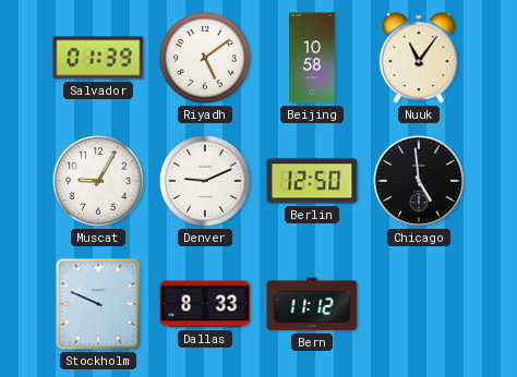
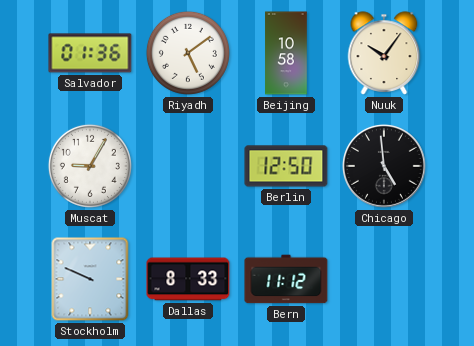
Salvador: 01:39 -> 01:36
Nuuk: 11:06 -> 10:06
Denver: 9:11 -> none
